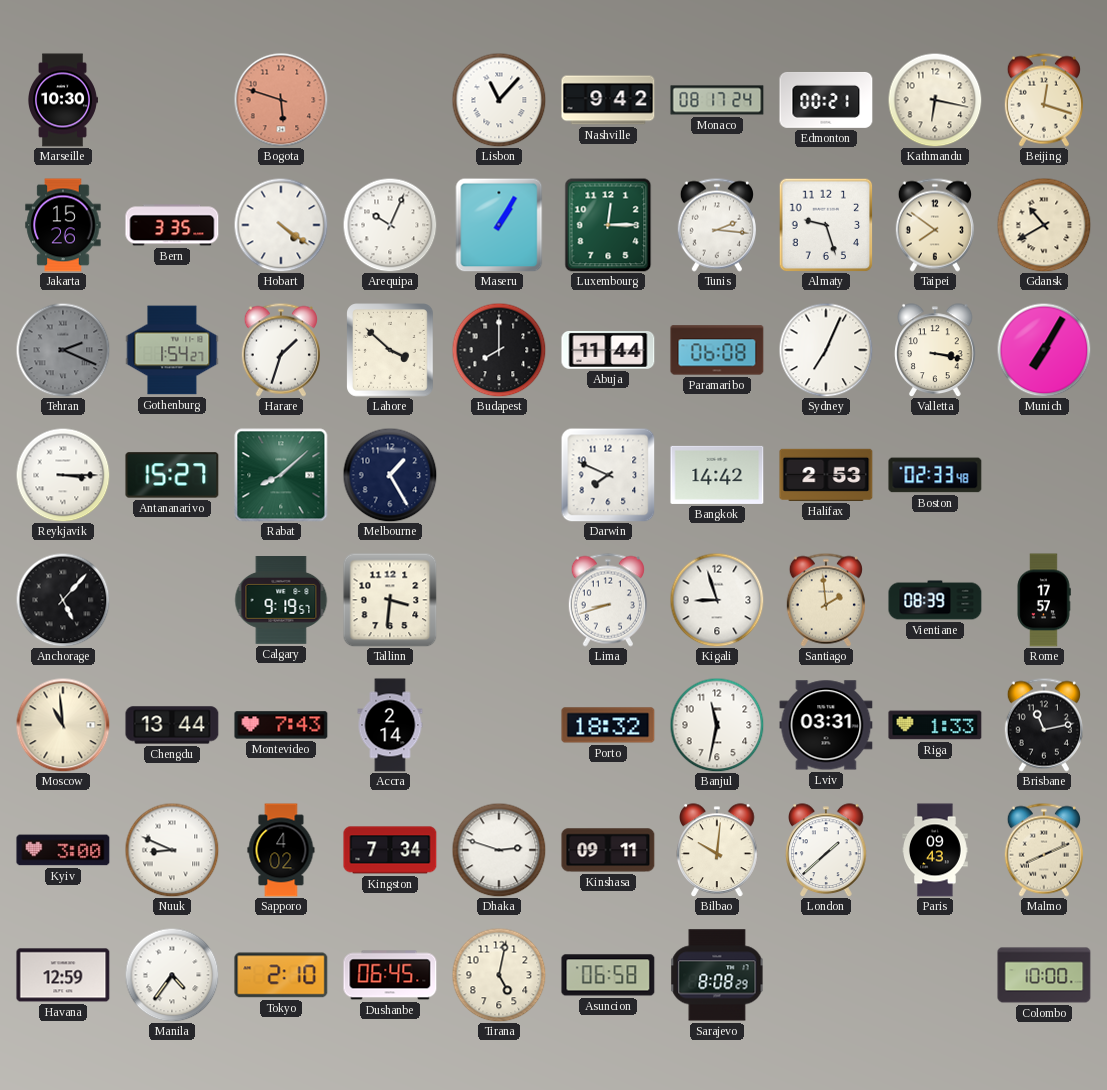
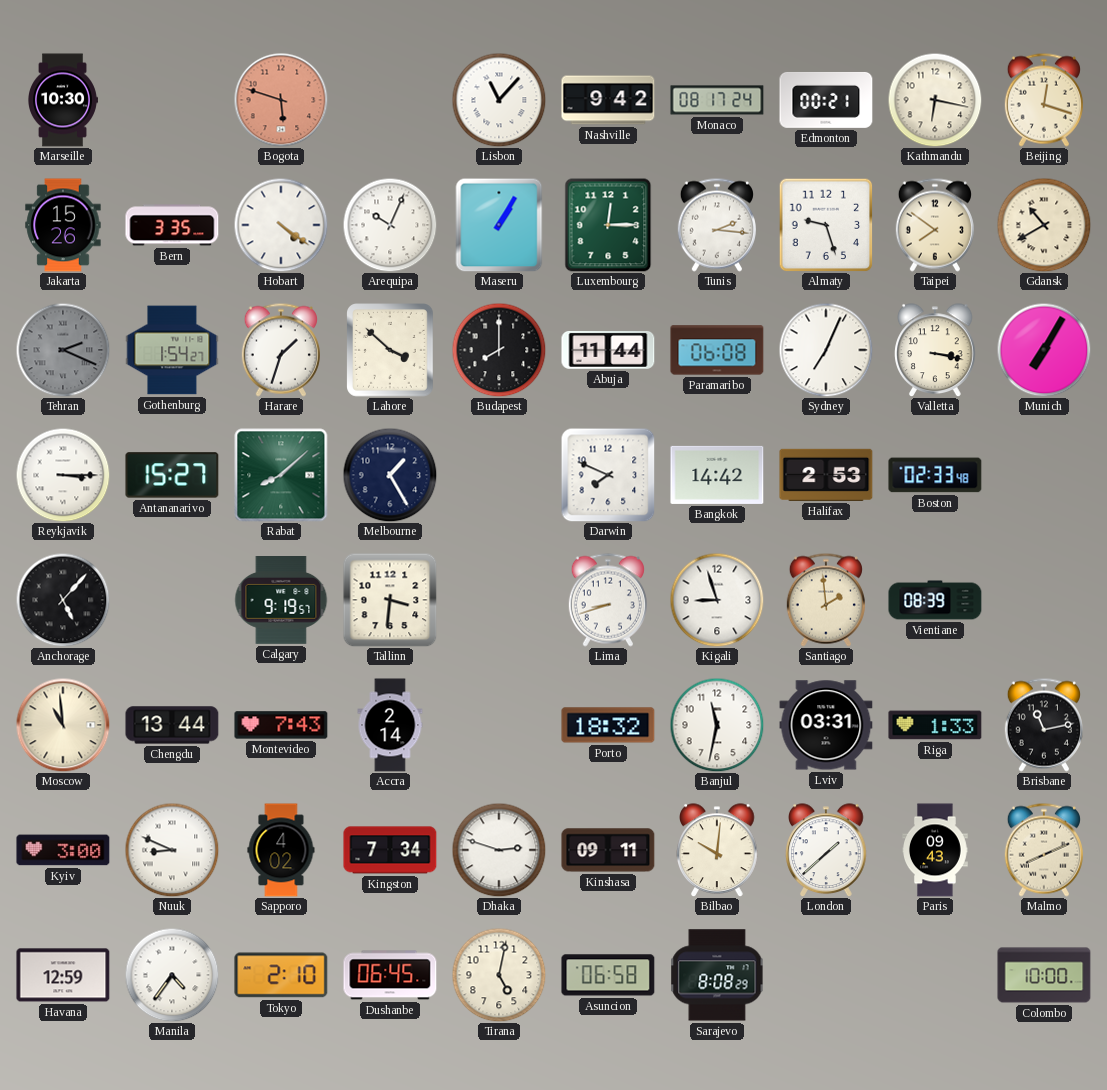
Rome: 17:57 -> none
